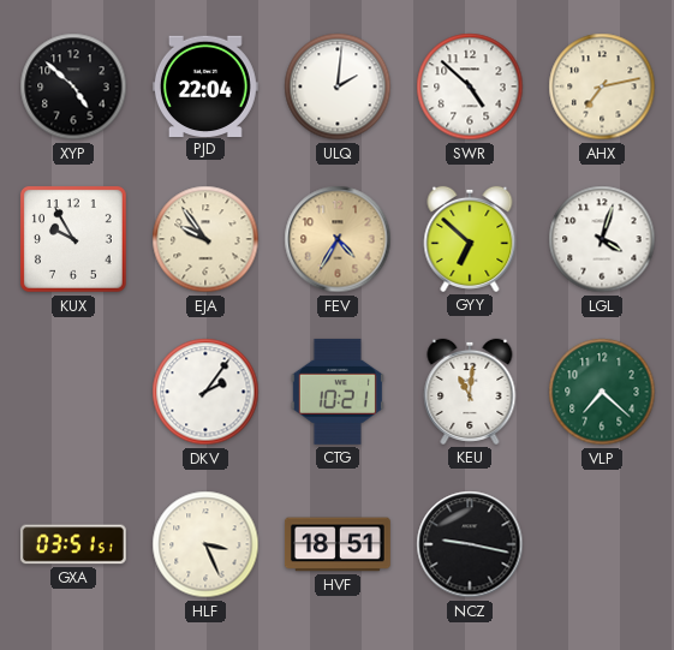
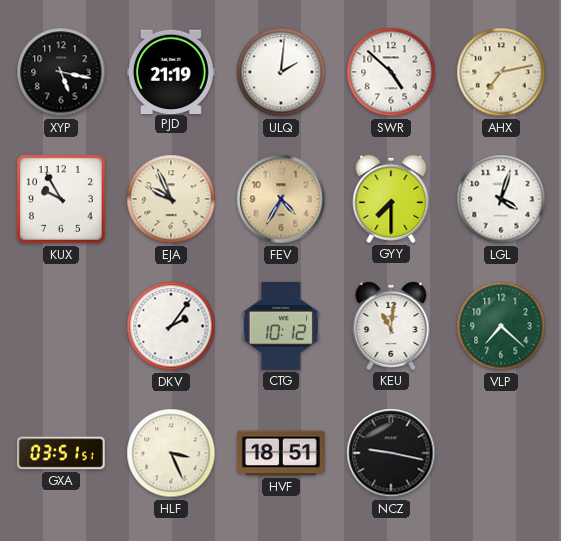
XYP: 4:52 -> 5:17
PJD: 22:04 -> 21:19
EJA: 9:54 -> 9:56
GYY: 6:52 -> 7:30
CTG: 10:21 -> 10:12
